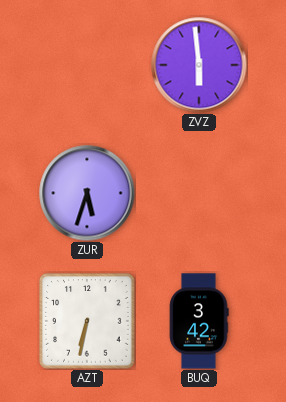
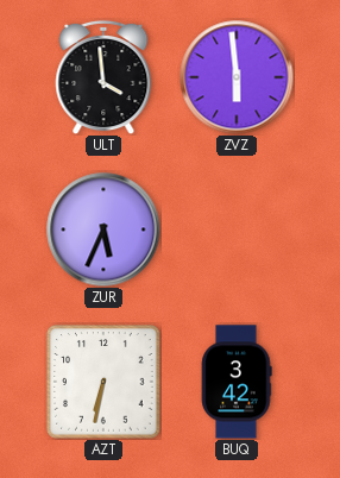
ULT: none -> 3:59
ZUR: 5:33 -> 5:34
